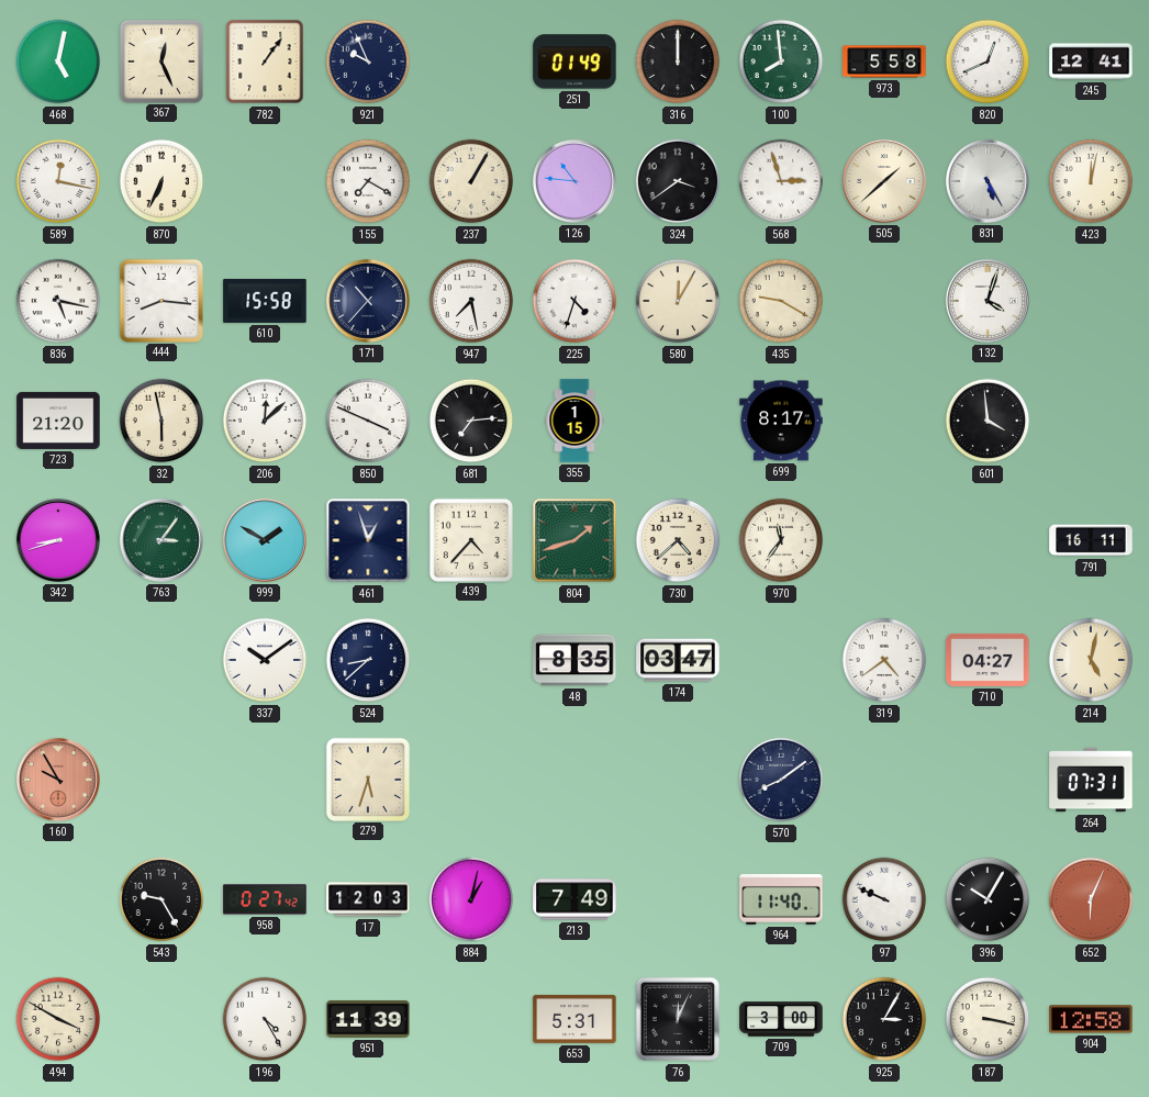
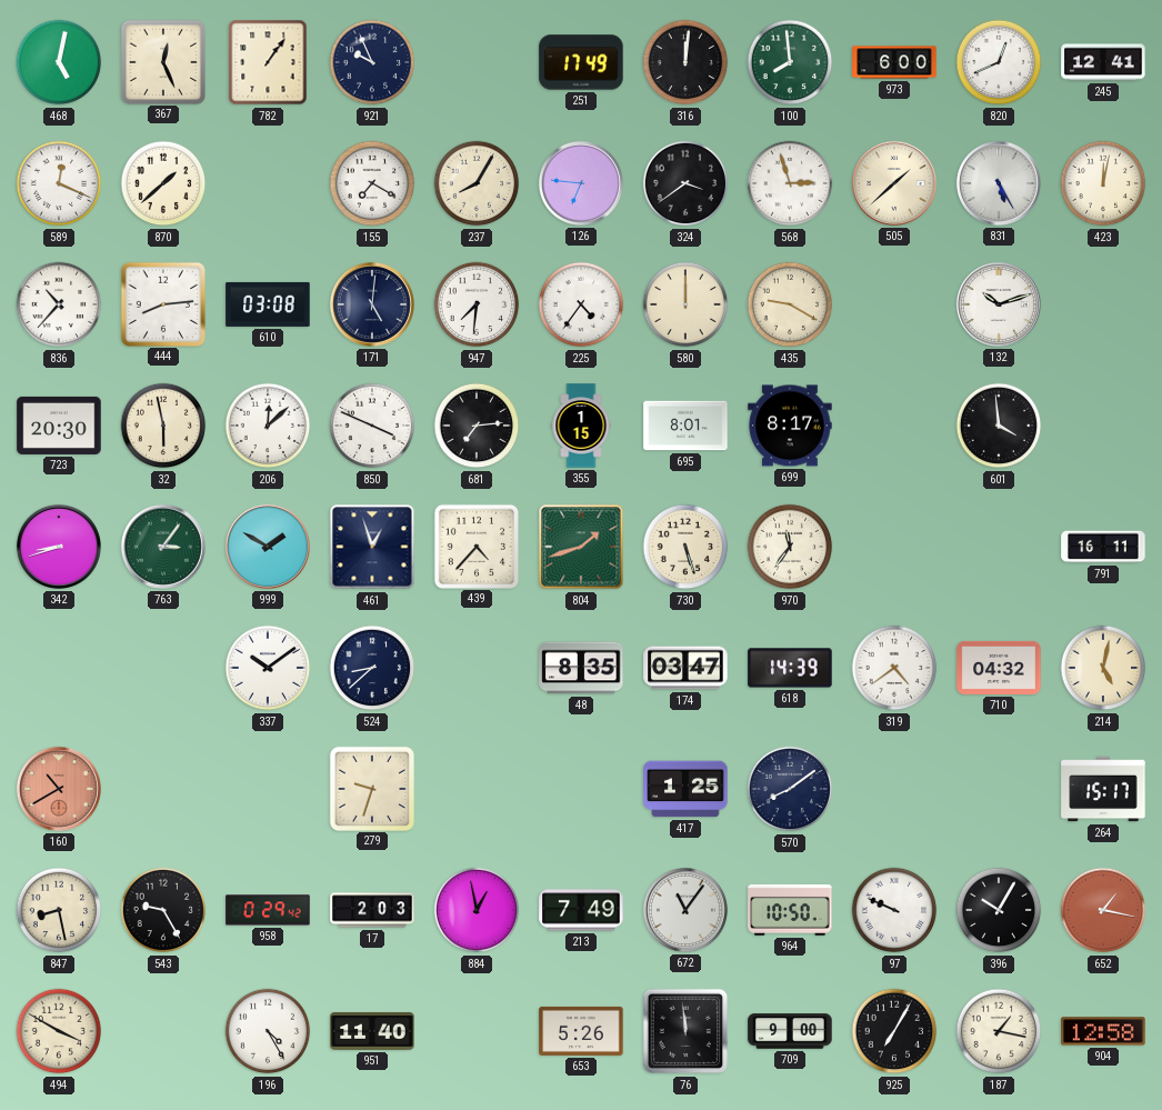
251: 01:49 -> 17:49
316: 12:00 -> 12:01
973: 5:58 -> 6:00
589: 12:17 -> 12:19
870: 6:34 -> 1:38
237: 1:05 -> 8:05
126: 10:46 -> 6:46
836: 5:17 -> 10:37
444: 8:16 -> 8:14
610: 15:58 -> 03:08
171: 10:37 -> 5:01
947: 7:28 -> 7:31
225: 4:33 -> 4:36
580: 12:05 -> 12:00
132: 4:03 -> 10:12
723: 21:20 -> 20:30
695: none -> 8:01
730: 4:38 -> 5:27
618: none -> 14:39
710: 04:27 -> 04:32
160: 9:55 -> 10:40
279: 5:33 -> 9:33
417: none -> 1:25
264: 07:31 -> 15:17
847: none -> 8:28
958: 0:27 -> 0:29
17: 12:03 -> 2:03
884: 1:02 -> 12:58
672: none -> 11:06
964: 11:40 -> 10:50
652: 6:04 -> 1:17
951: 11:39 -> 11:40
653: 5:31 -> 5:26
76: 12:04 -> 11:59
709: 3:00 -> 9:00
925: 3:05 -> 7:05
187: 3:17 -> 1:17
